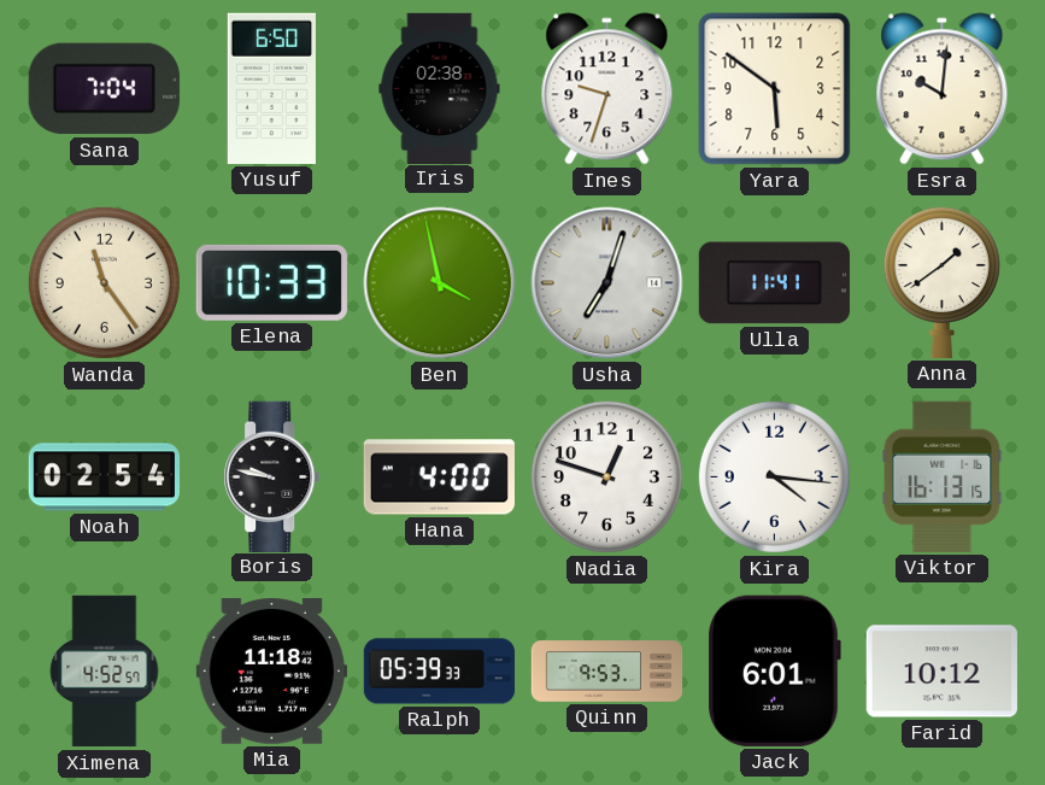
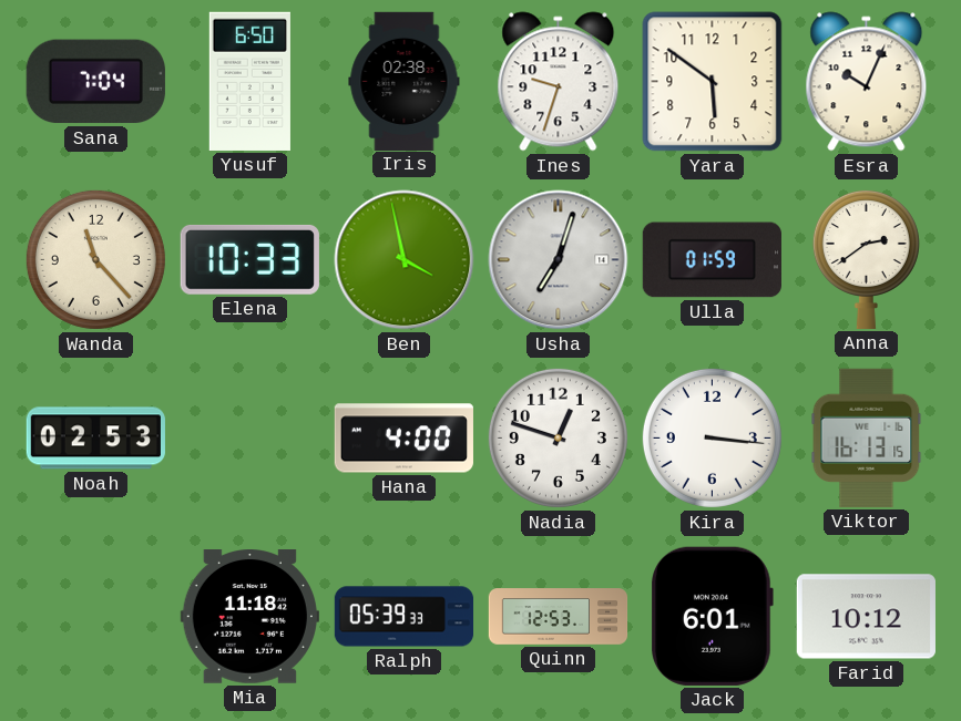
Esra: 10:01 -> 10:04
Wanda: 11:24 -> 11:23
Ulla: 11:41 -> 01:59
Anna: 1:39 -> 2:39
Noah: 02:54 -> 02:53
Boris: 9:47 -> none
Kira: 4:16 -> 3:16
Ximena: 4:52 -> none
Quinn: 9:53 -> 12:53
